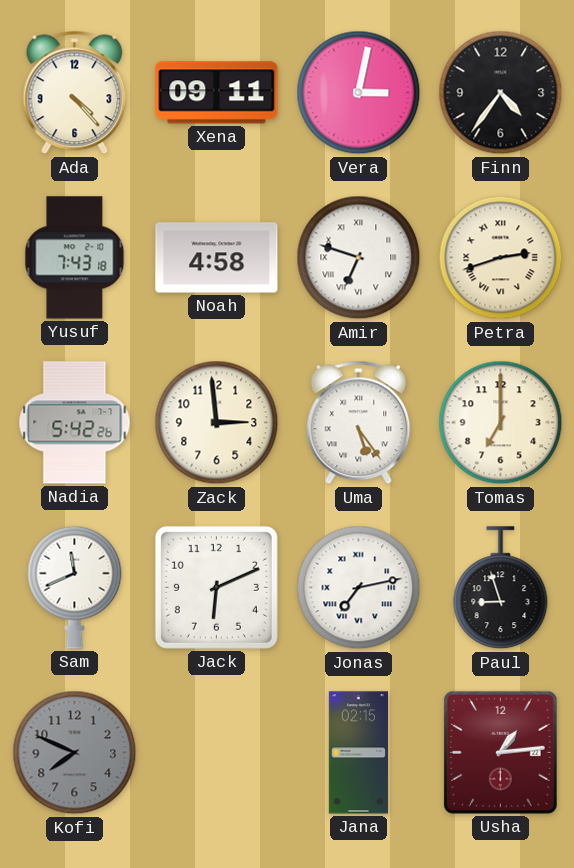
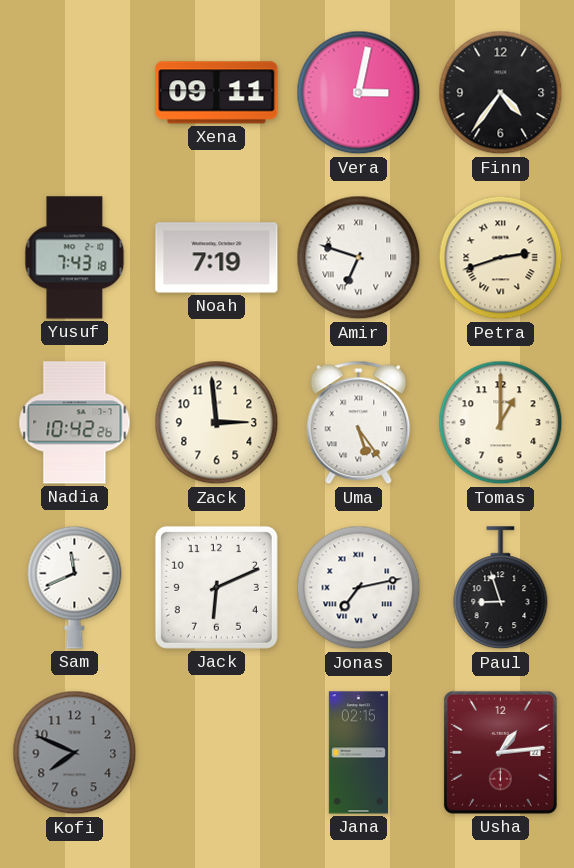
Ada: 4:23 -> none
Noah: 4:58 -> 7:19
Nadia: 5:42 -> 10:42
Tomas: 7:00 -> 1:00
